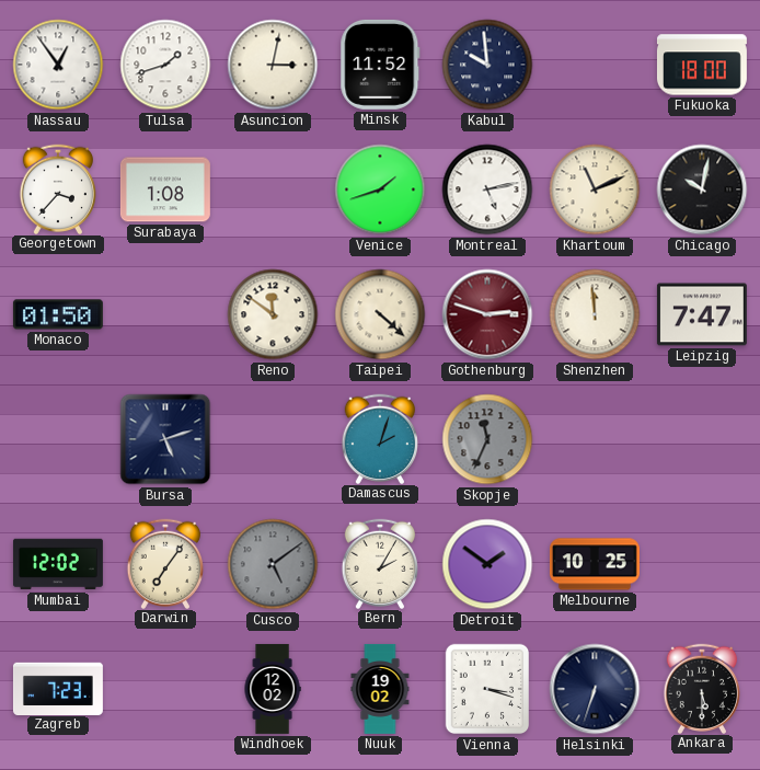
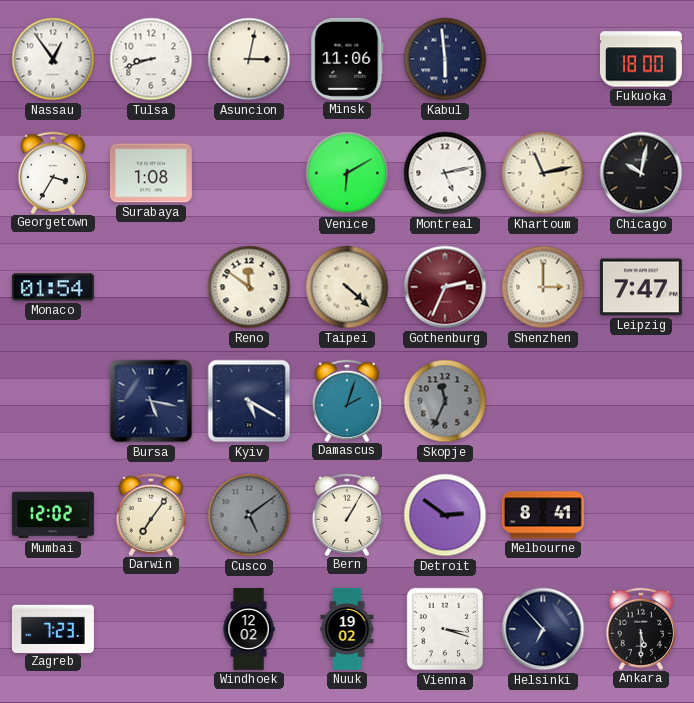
Tulsa: 1:42 -> 8:42
Minsk: 11:52 -> 11:06
Kabul: 9:59 -> 5:59
Georgetown: 3:37 -> 3:35
Venice: 1:42 -> 6:10
Khartoum: 11:11 -> 11:13
Monaco: 01:50 -> 01:54
Gothenburg: 2:48 -> 2:34
Shenzhen: 11:59 -> 3:00
Bursa: 5:12 -> 5:17
Kyiv: none -> 5:20
Bern: 2:05 -> 1:05
Detroit: 1:51 -> 2:51
Melbourne: 10:25 -> 8:41
Helsinki: 6:33 -> 6:53
